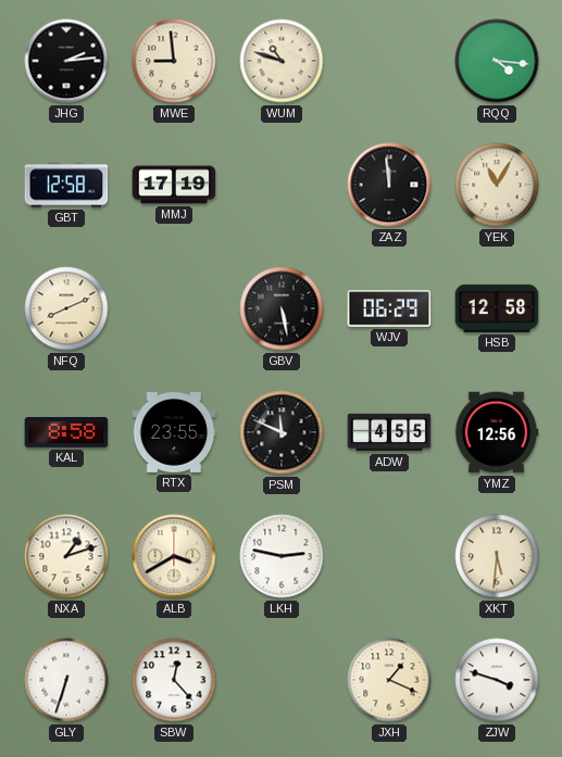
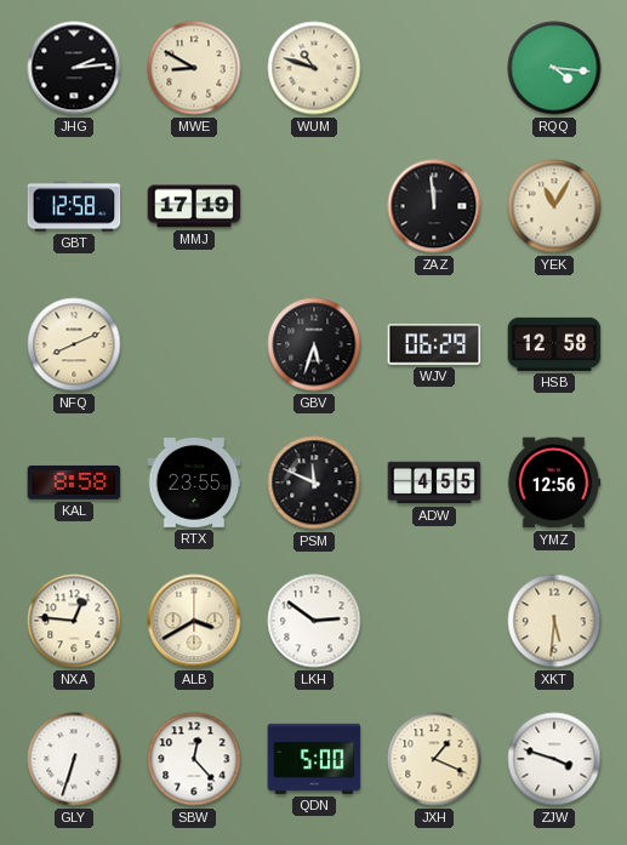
MWE: 8:59 -> 8:50
GBV: 5:28 -> 5:33
NXA: 1:12 -> 12:46
LKH: 2:47 -> 2:51
QDN: none -> 5:00
